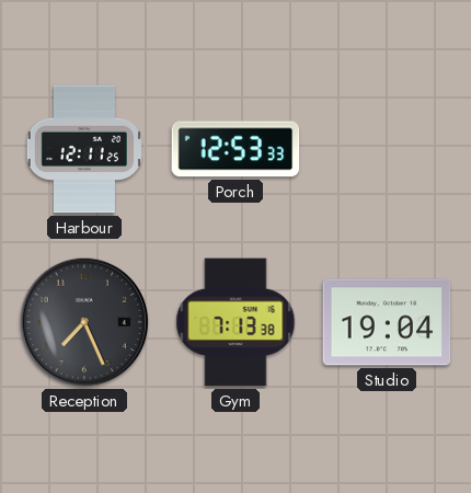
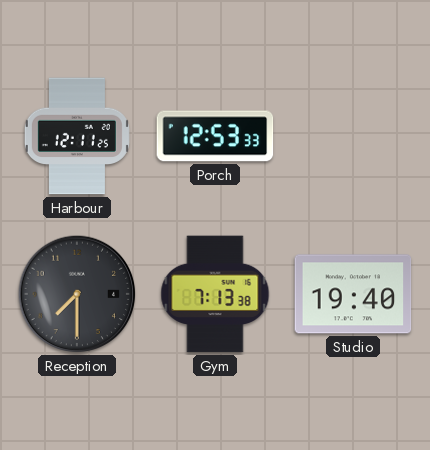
Reception: 7:26 -> 7:30
Studio: 19:04 -> 19:40
